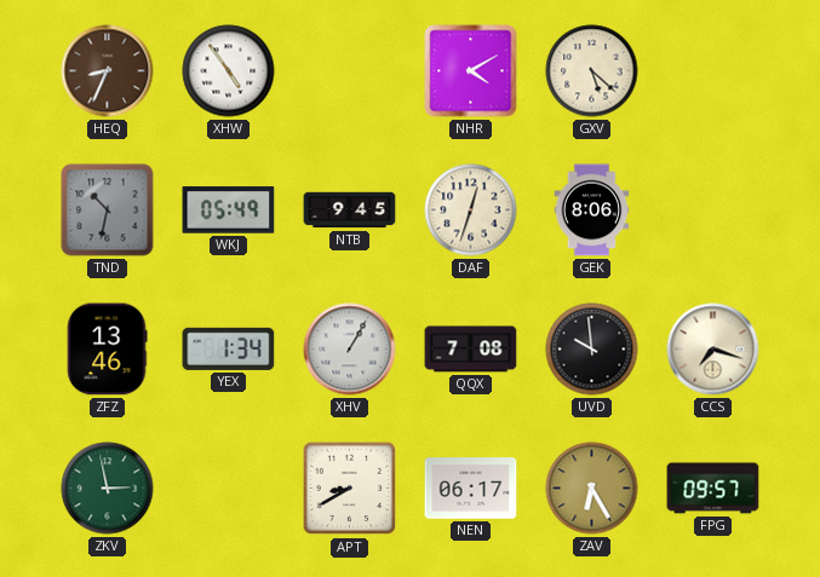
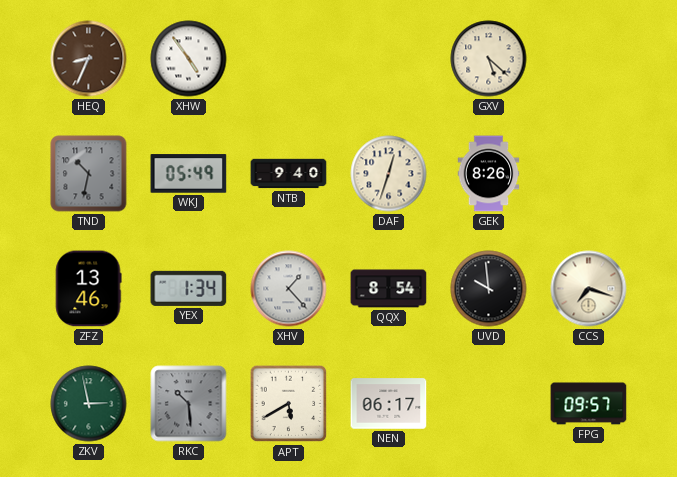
NHR: 4:10 -> none
NTB: 9:45 -> 9:40
GEK: 8:06 -> 8:26
XHV: 1:05 -> 1:23
QQX: 7:08 -> 8:54
RKC: none -> 10:29
APT: 8:40 -> 5:40
ZAV: 6:25 -> none
